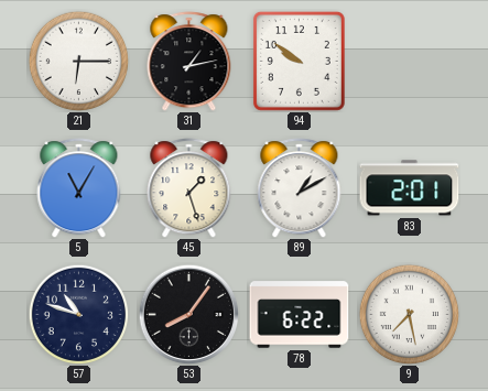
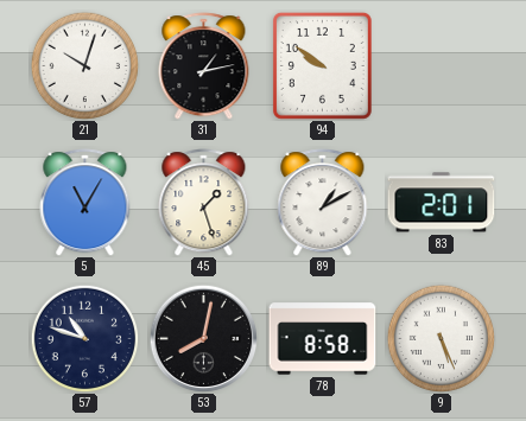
21: 6:15 -> 10:03
53: 8:06 -> 8:02
78: 6:22 -> 8:58
9: 7:28 -> 5:26
